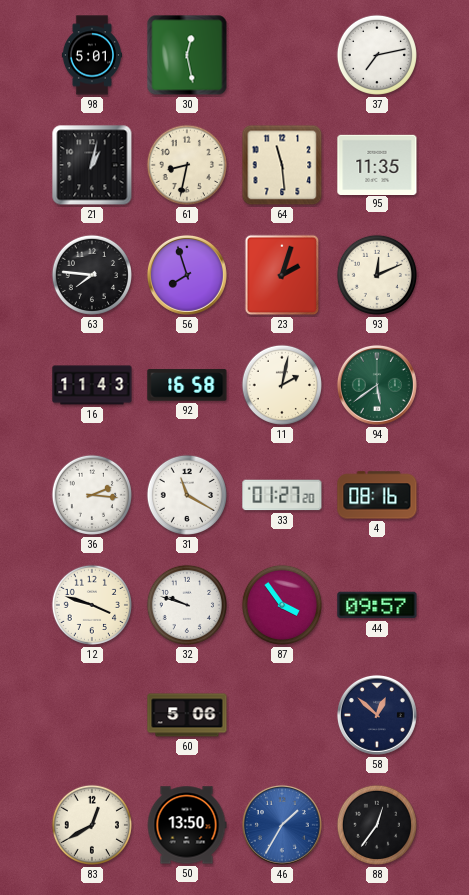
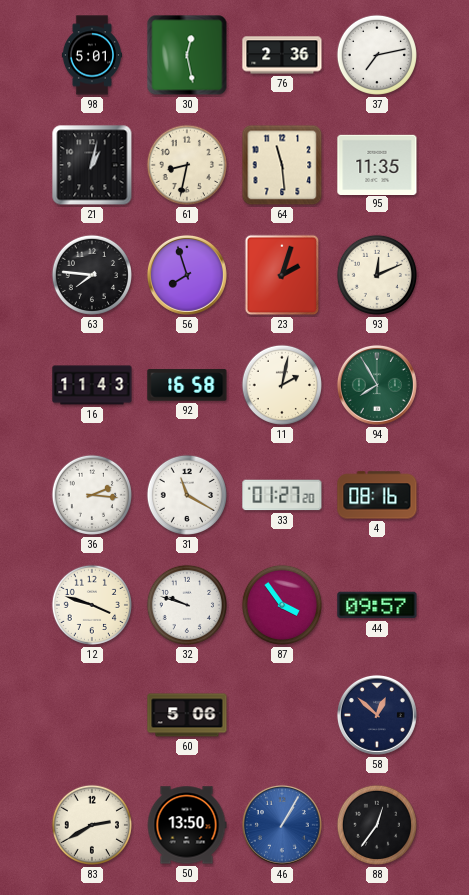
76: none -> 2:36
94: 5:39 -> 7:55
83: 12:40 -> 2:40
46: 1:35 -> 1:05
